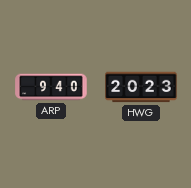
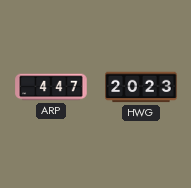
ARP: 9:40 -> 4:47
